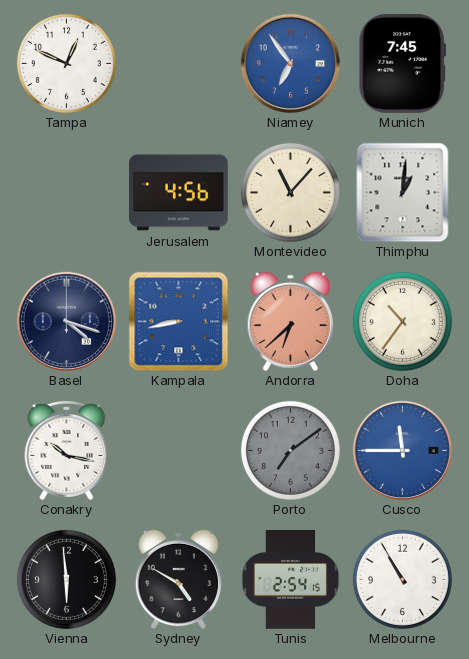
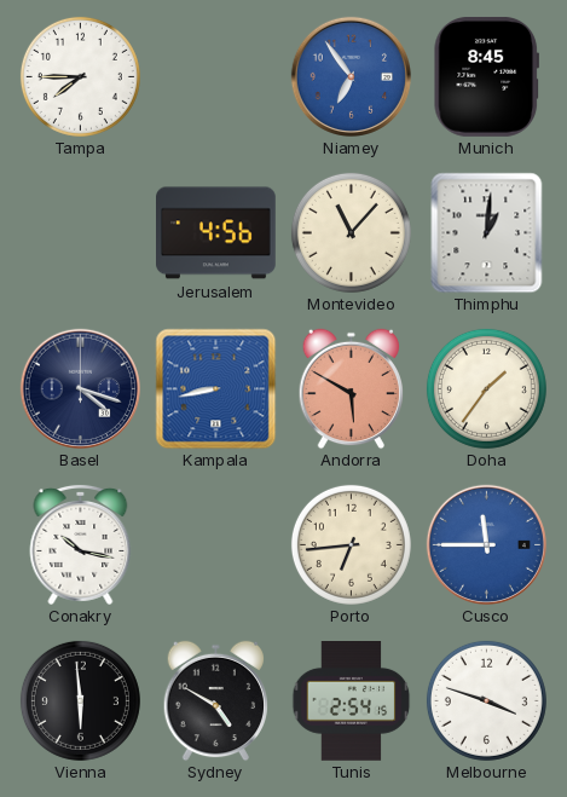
Tampa: 12:49 -> 7:45
Munich: 7:45 -> 8:45
Andorra: 6:38 -> 5:50
Doha: 10:36 -> 1:36
Porto: 7:09 -> 6:44
Porto dial: grey -> cream
Melbourne: 10:55 -> 3:48
